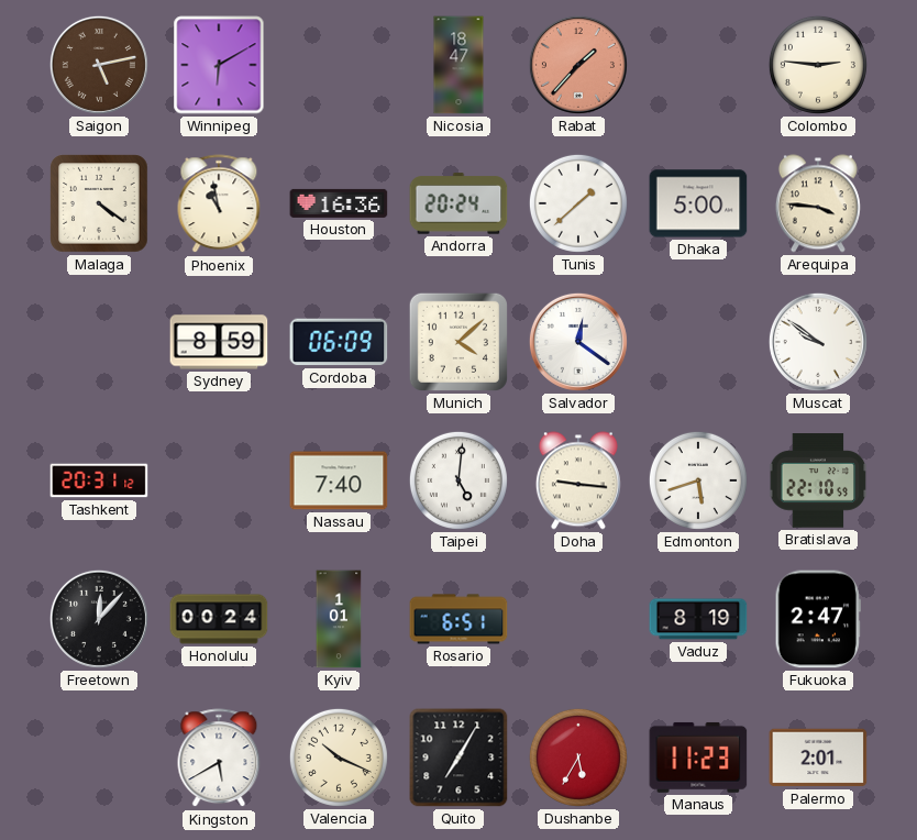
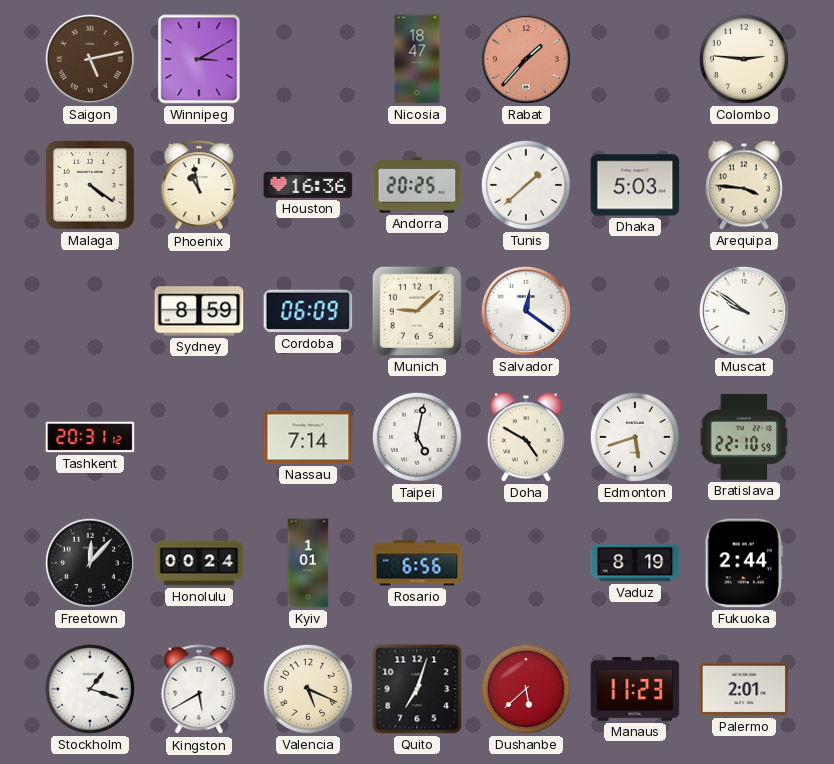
Winnipeg: 6:10 -> 3:10
Andorra: 20:24 -> 20:25
Dhaka: 5:00 -> 5:03
Munich: 4:08 -> 9:08
Nassau: 7:40 -> 7:14
Taipei: 5:01 -> 5:02
Doha: 9:16 -> 4:50
Rosario: 6:51 -> 6:56
Fukuoka: 2:47 -> 2:44
Stockholm: none -> 1:18
Valencia: 10:19 -> 5:19
Quito: 7:05 -> 7:03
Dushanbe: 5:35 -> 5:38
